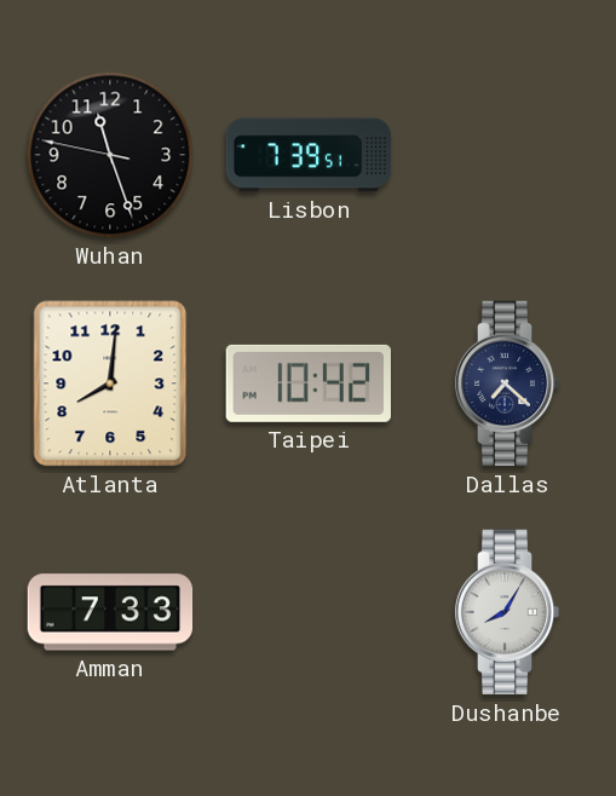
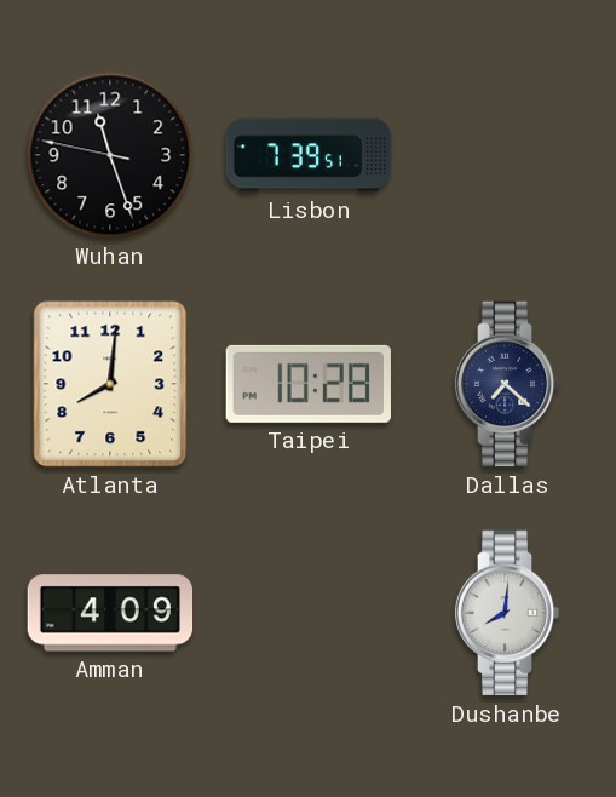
Taipei: 10:42 -> 10:28
Amman: 7:33 -> 4:09
Dushanbe: 8:05 -> 8:01
